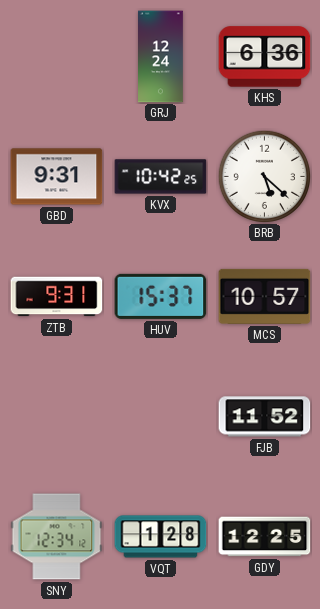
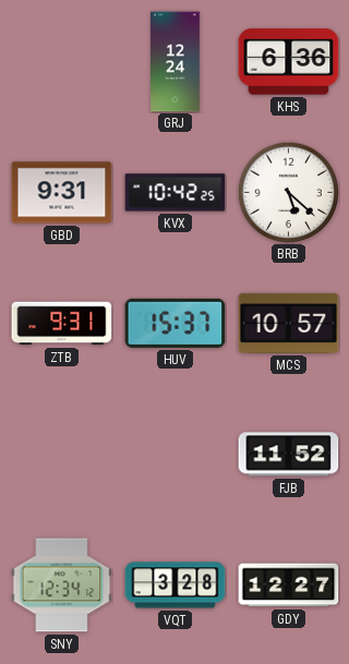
VQT: 1:28 -> 3:28
GDY: 12:25 -> 12:27
